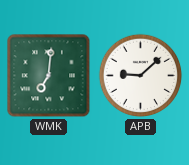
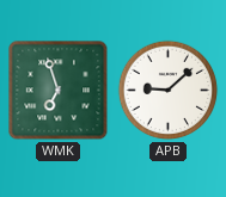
WMK: 7:01 -> 6:57
